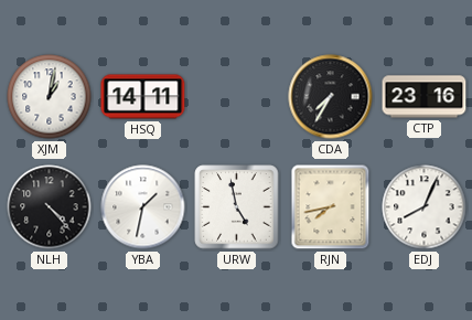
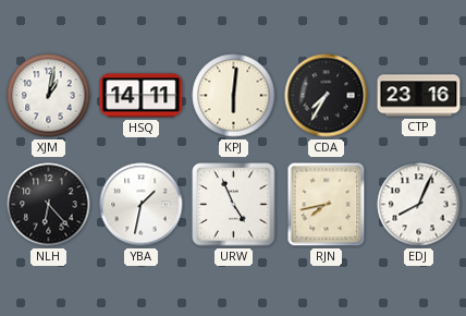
KPJ: none -> 6:01
NLH: 4:23 -> 6:23
URW: 4:58 -> 4:56
